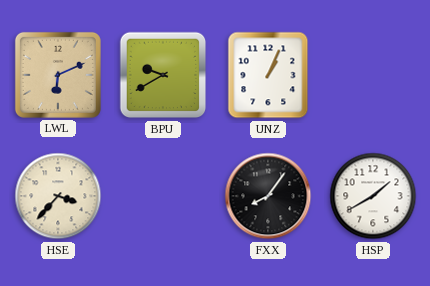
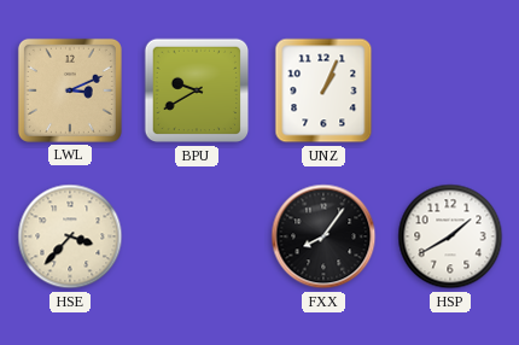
LWL: 6:11 -> 3:11
